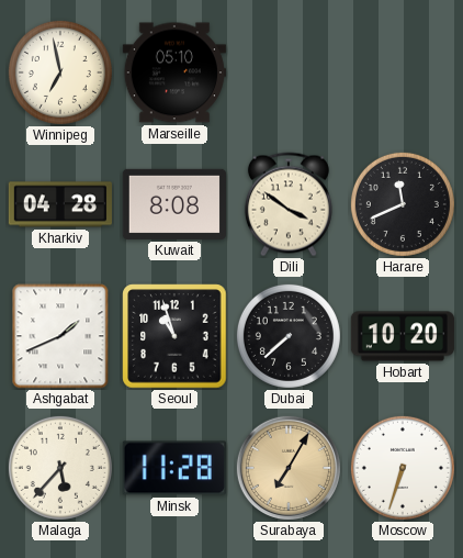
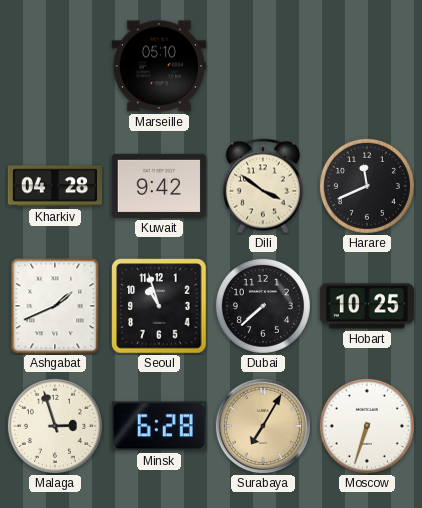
Winnipeg: 6:58 -> none
Kuwait: 8:08 -> 9:42
Hobart: 10:20 -> 10:25
Malaga: 5:37 -> 2:57
Minsk: 11:28 -> 6:28
